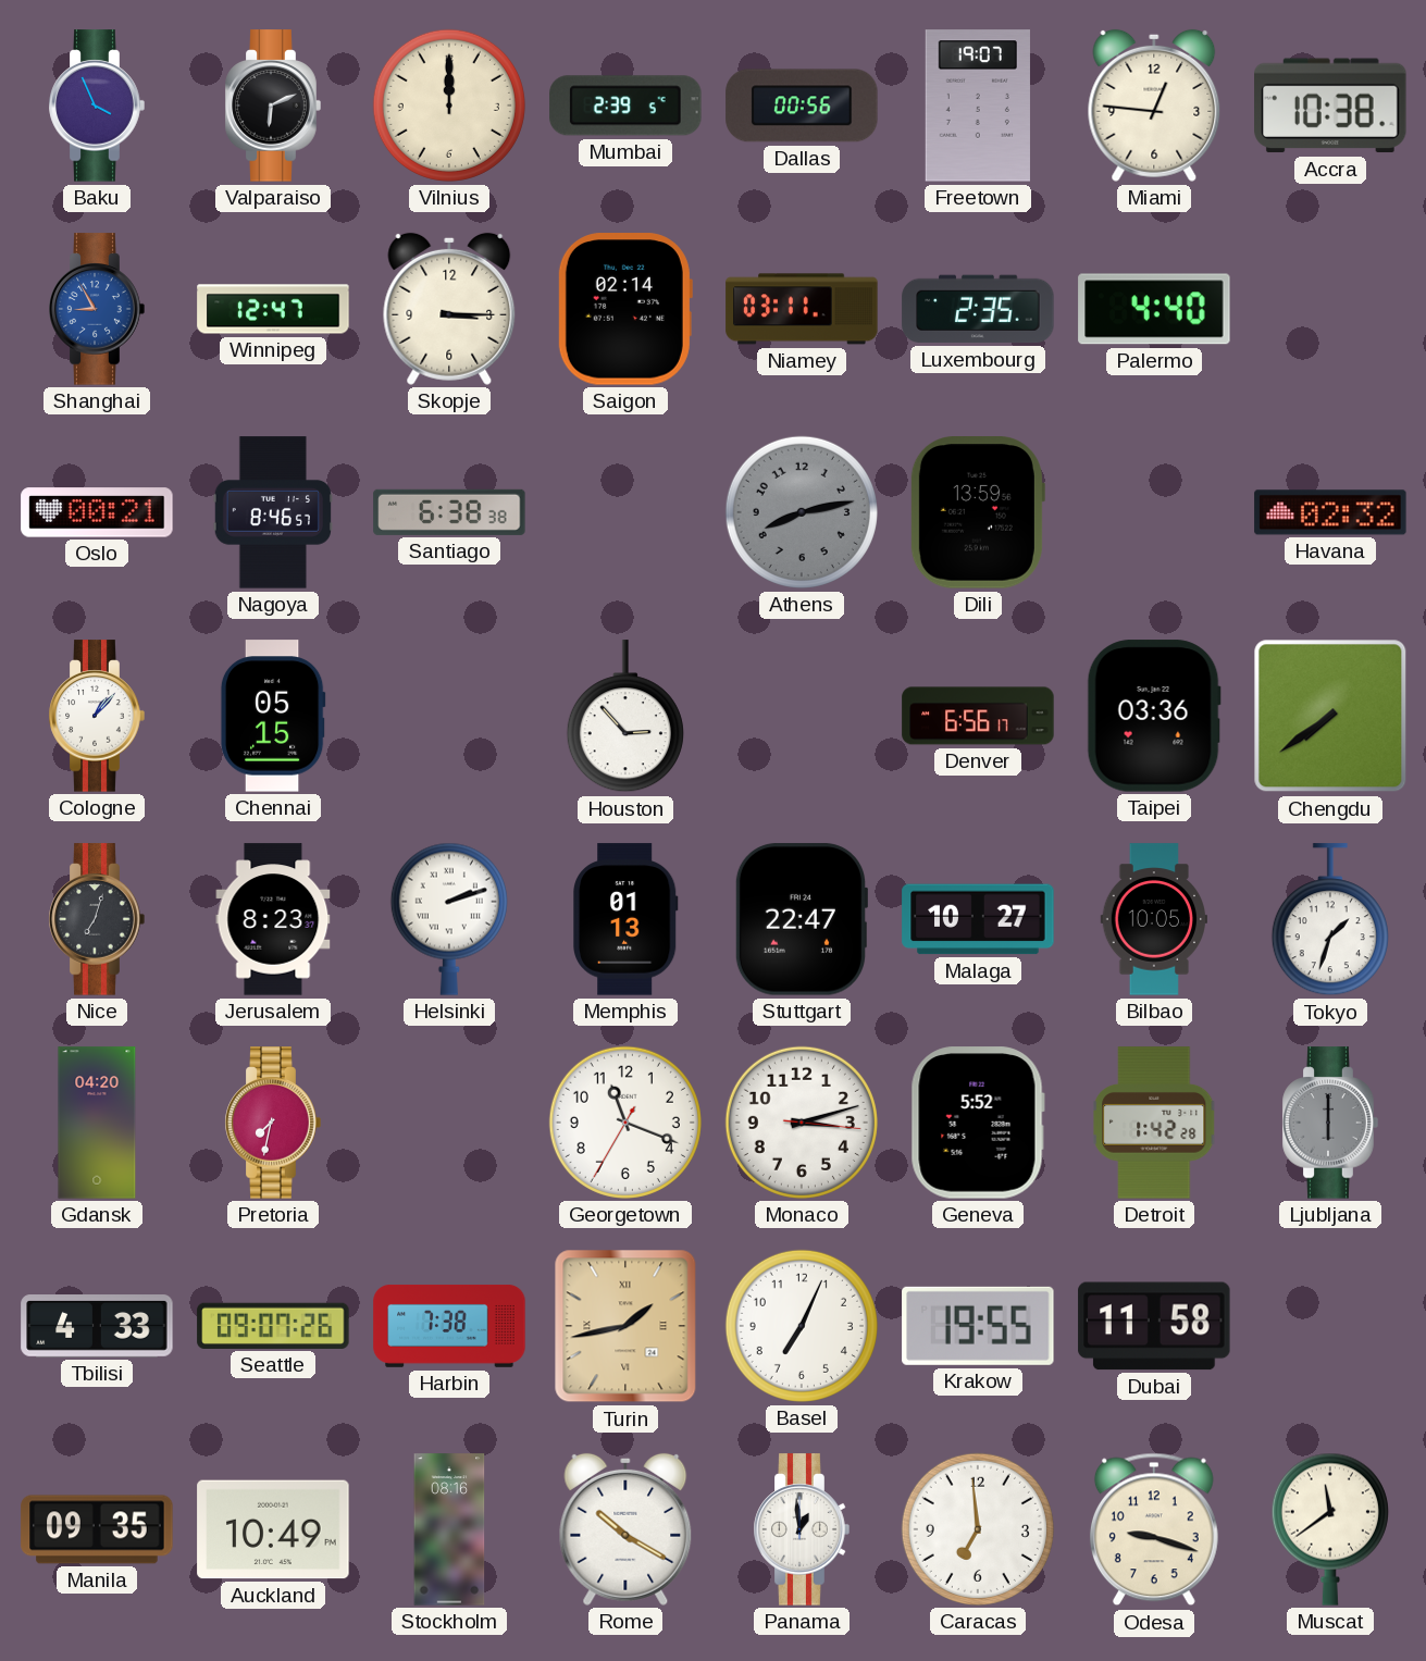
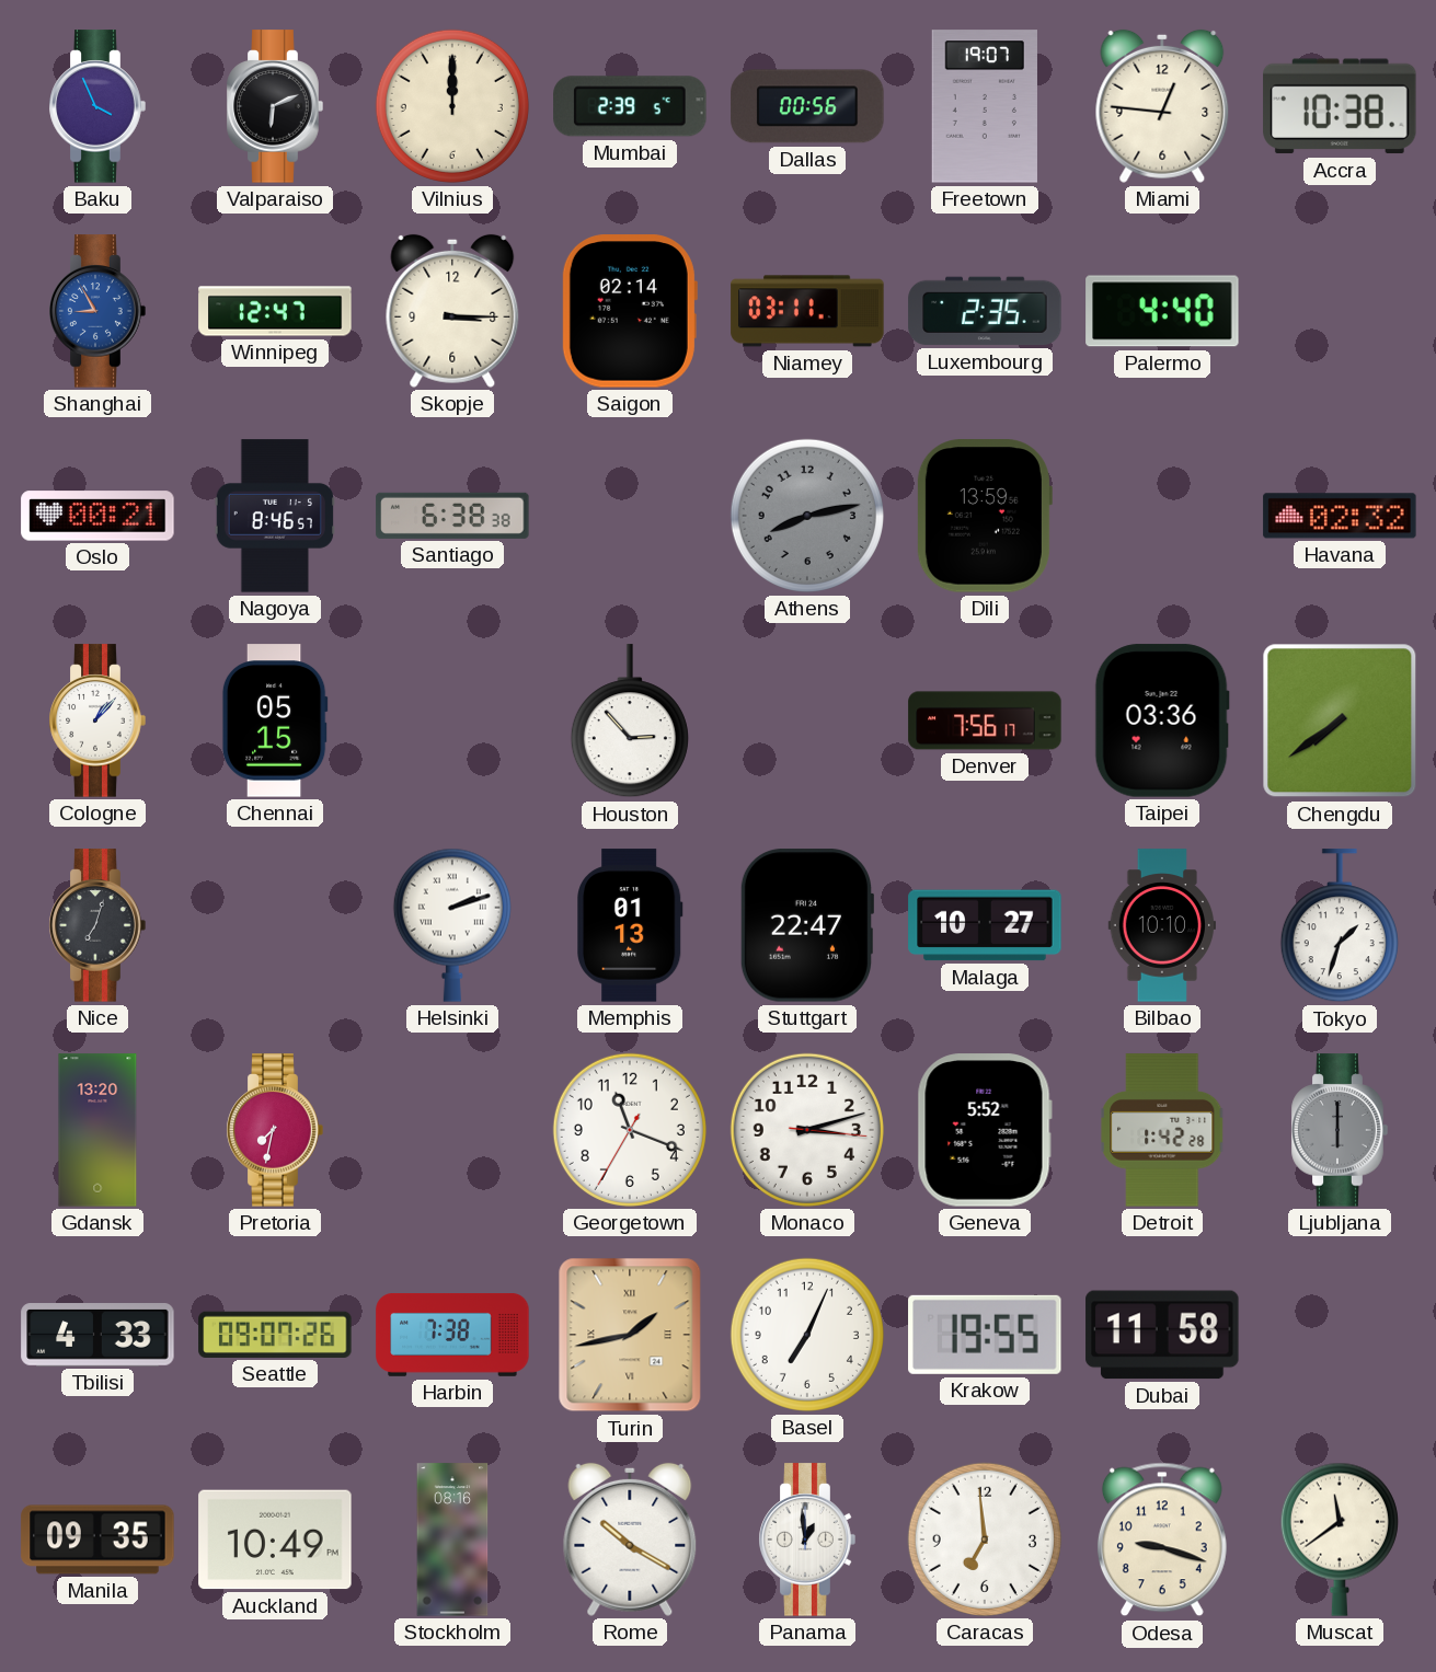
Denver: 6:56 -> 7:56
Jerusalem: 8:23 -> none
Bilbao: 10:05 -> 10:10
Gdansk: 04:20 -> 13:20
